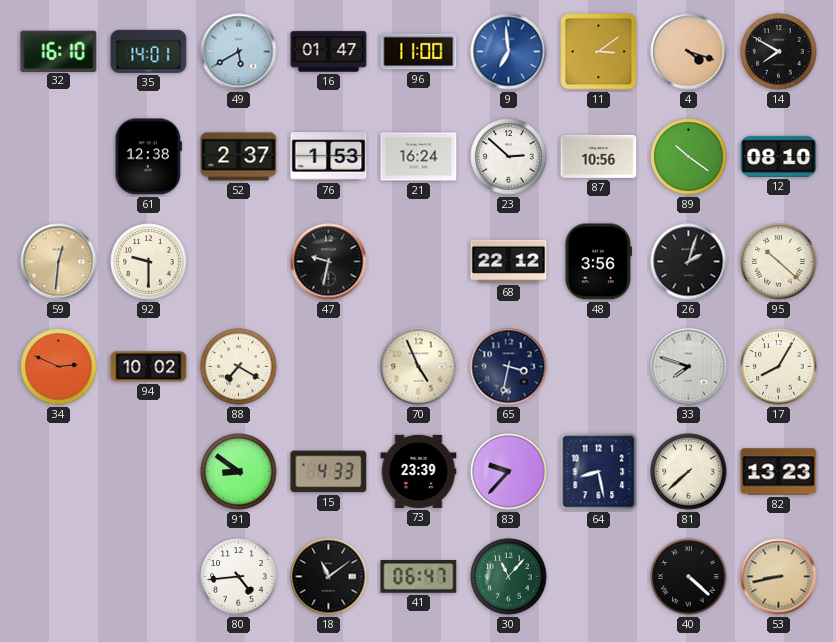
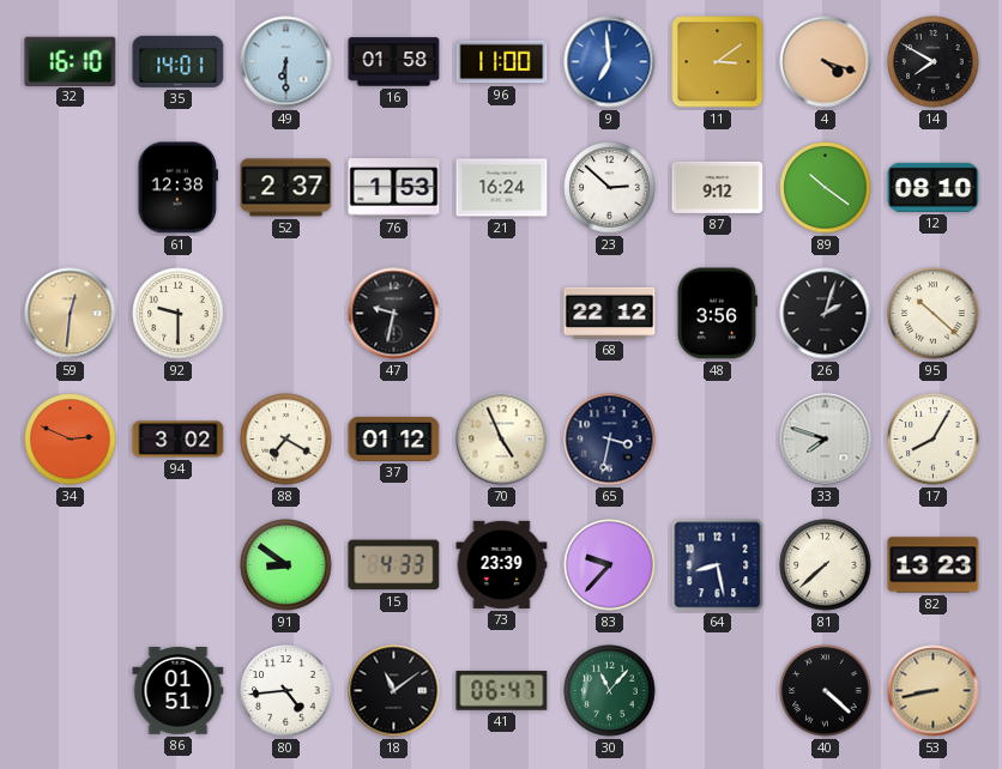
49: 5:40 -> 6:30
16: 01:47 -> 01:58
87: 10:56 -> 9:12
94: 10:02 -> 3:02
37: none -> 01:12
86: none -> 01:51
